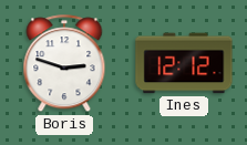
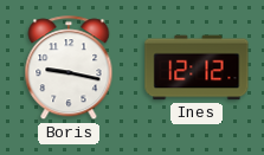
Boris: 2:48 -> 9:17
